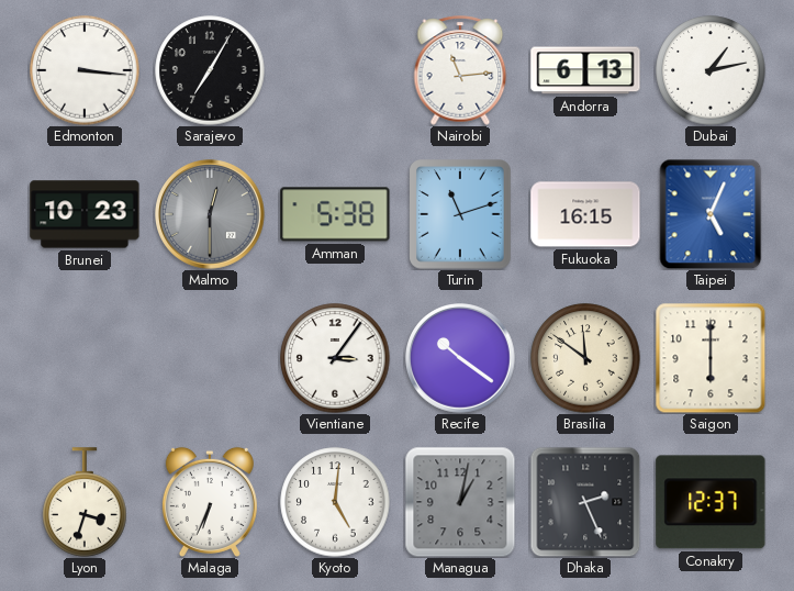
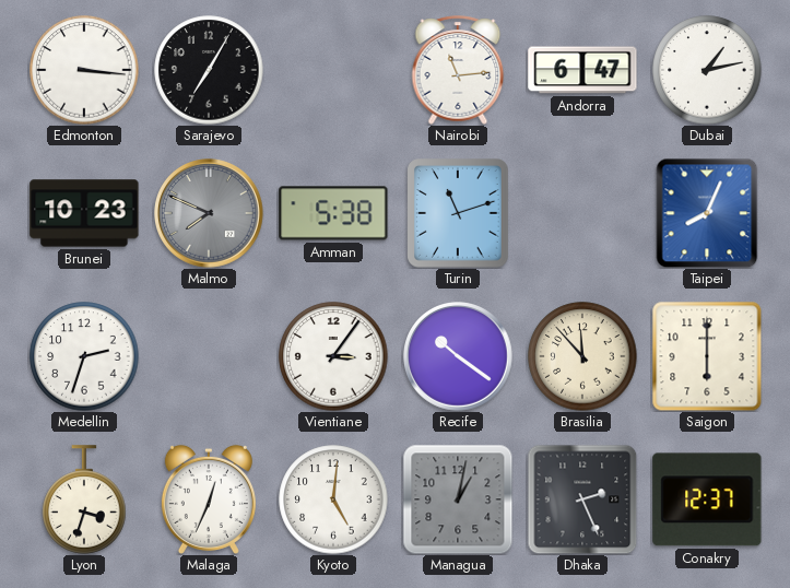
Andorra: 6:13 -> 6:47
Malmo: 12:30 -> 7:49
Fukuoka: 16:15 -> none
Taipei: 5:04 -> 8:04
Medellin: none -> 2:33
Brasilia: 11:51 -> 11:53
Malaga: 6:34 -> 12:34
